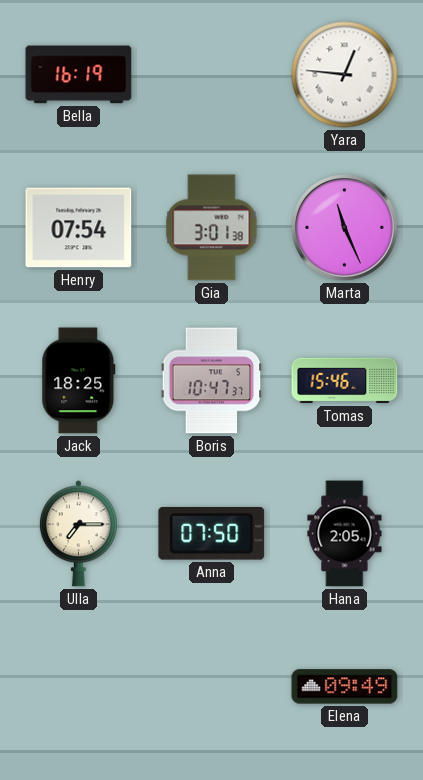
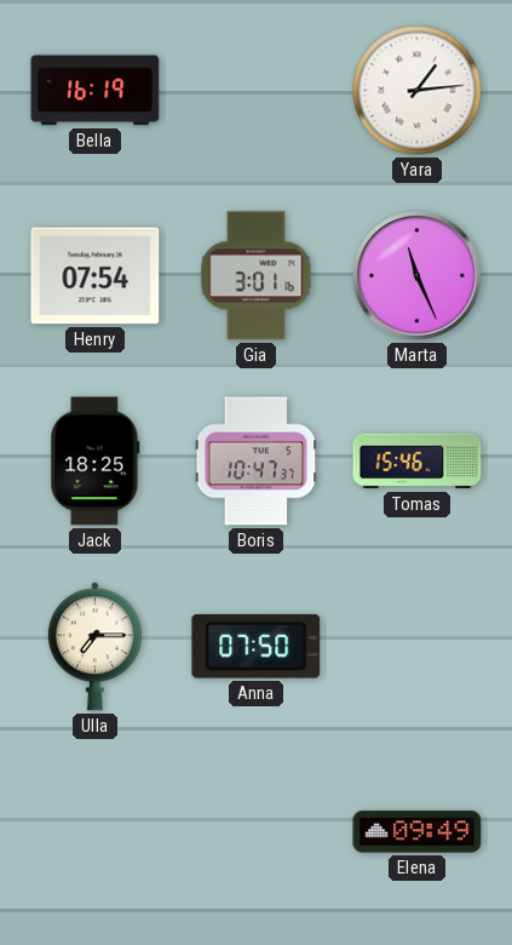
Yara: 12:46 -> 1:14
Gia: 3:01:38 -> 3:01:16
Hana: 2:05 -> none
